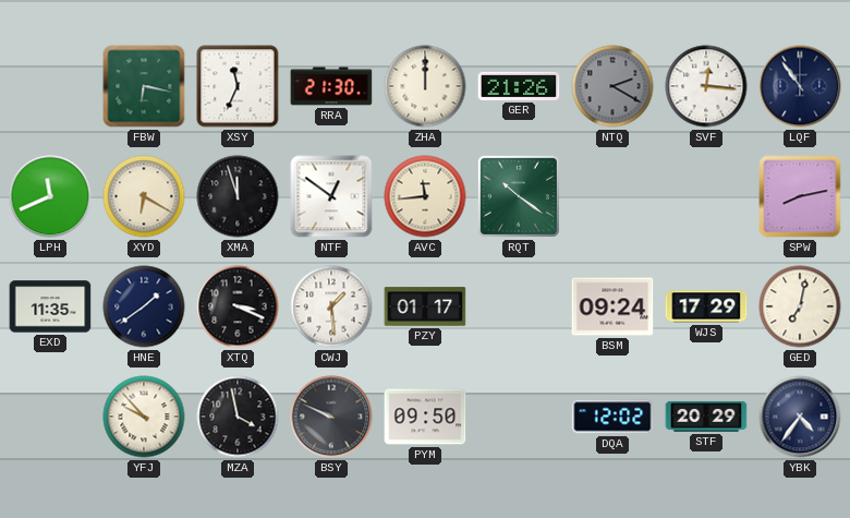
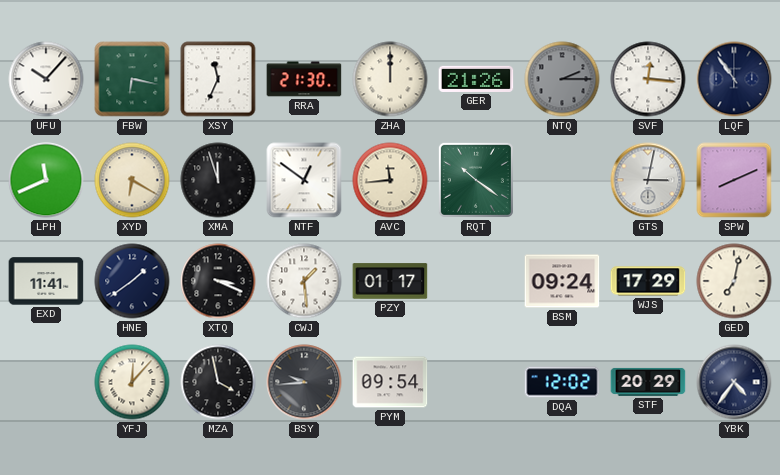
UFU: none -> 10:07
NTQ: 2:20 -> 2:15
GTS: none -> 3:02
SPW: 8:13 -> 8:11
EXD: 11:35 -> 11:41
YFJ: 9:53 -> 12:07
BSY: 9:49 -> 9:44
PYM: 09:50 -> 09:54
